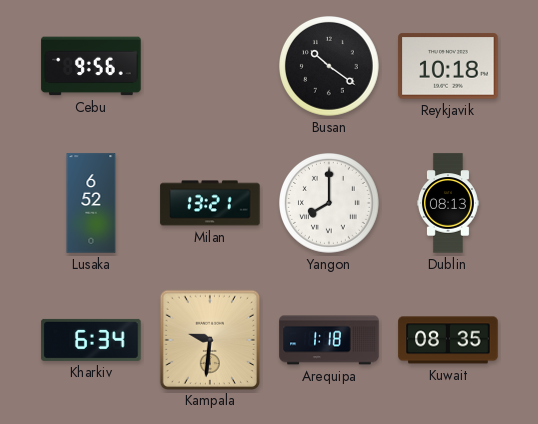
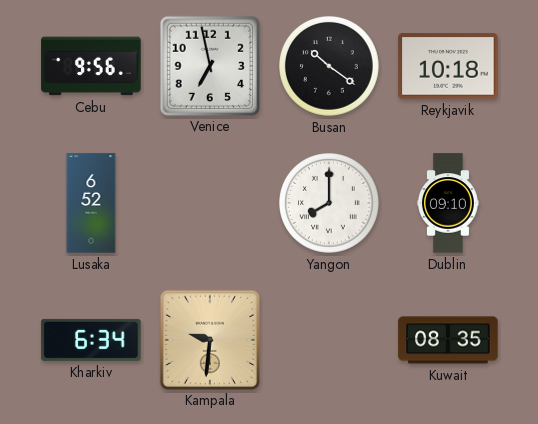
Venice: none -> 6:58
Milan: 13:21 -> none
Dublin: 08:13 -> 09:10
Arequipa: 1:18 -> none
